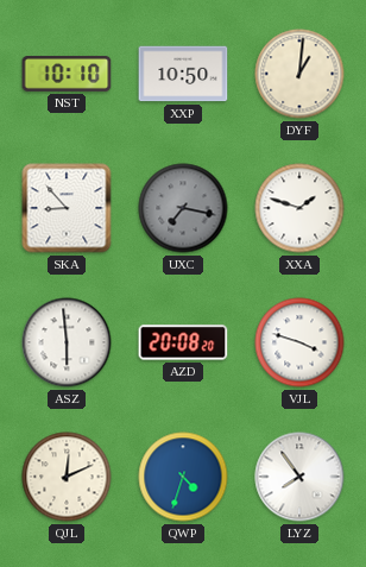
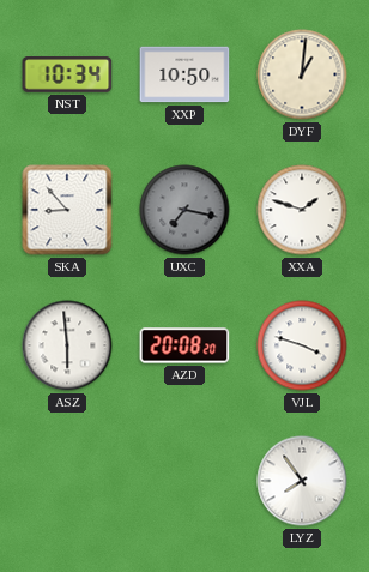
NST: 10:10 -> 10:34
QJL: 12:11 -> none
QWP: 4:33 -> none
